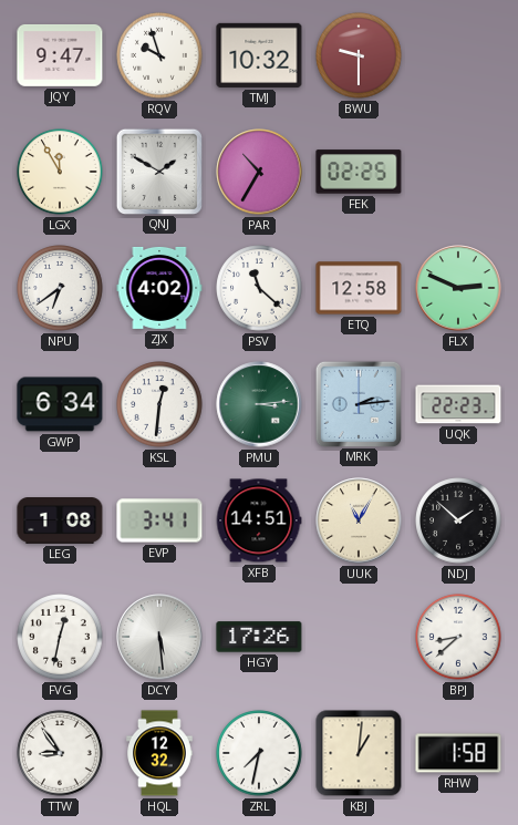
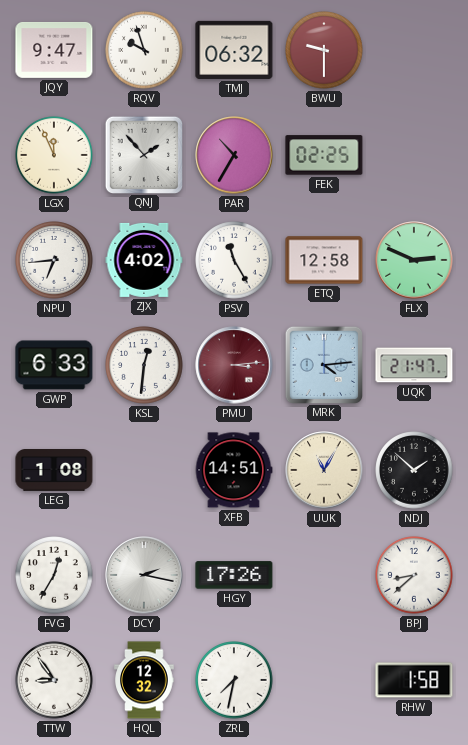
TMJ: 10:32 -> 06:32
LGX: 11:55 -> 11:56
QNJ: 1:50 -> 1:53
NPU: 6:39 -> 6:44
PSV: 11:22 -> 11:25
GWP: 6:34 -> 6:33
PMU dial: green -> burgundy
MRK: 2:14 -> 4:14
UQK: 22:23 -> 21:47
EVP: 3:41 -> none
FVG: 12:32 -> 12:35
DCY: 5:29 -> 2:17
KBJ: 1:01 -> none
